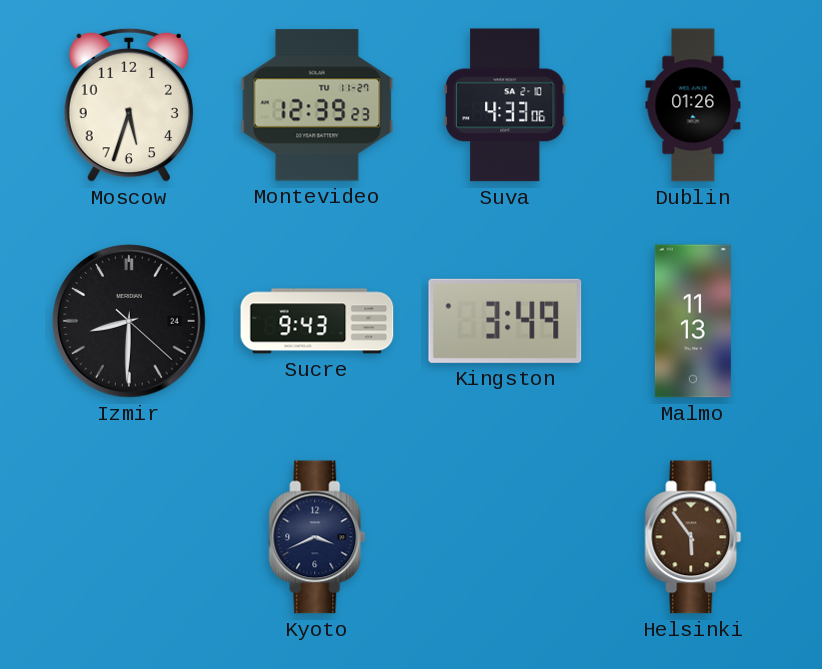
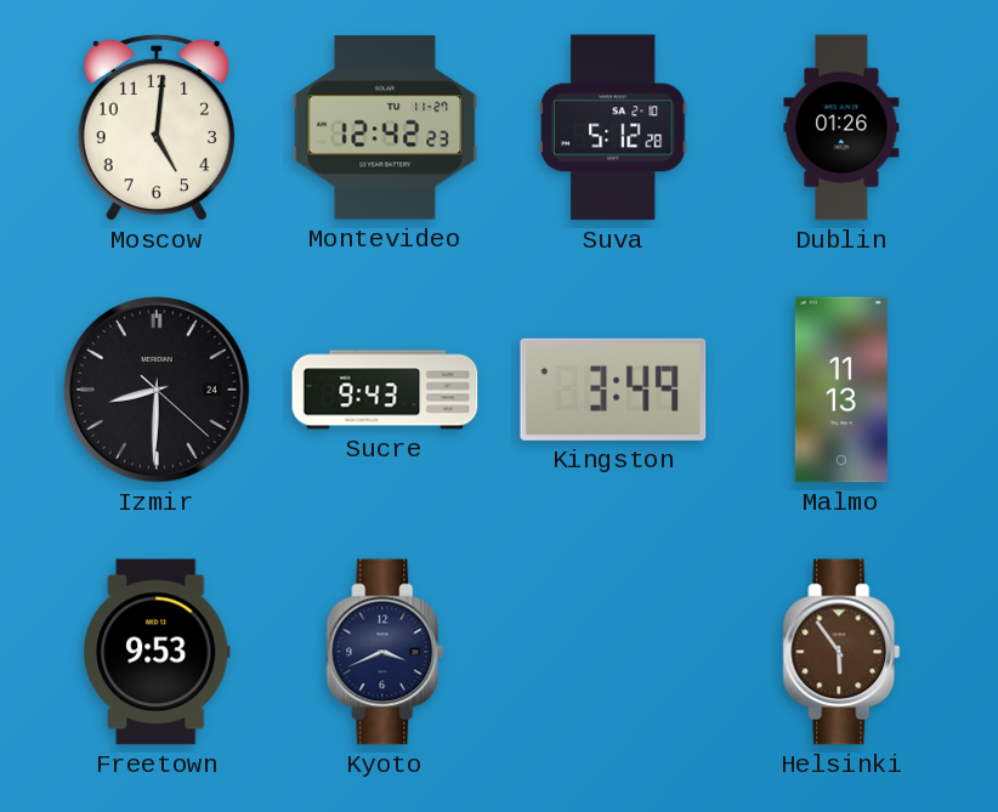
Moscow: 5:33 -> 5:01
Montevideo: 12:39 -> 12:42
Suva: 4:33 -> 5:12
Freetown: none -> 9:53
